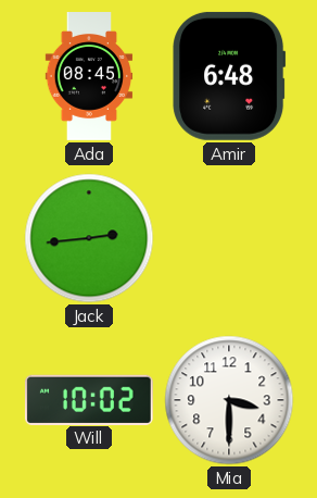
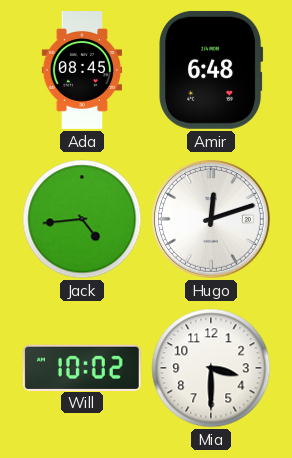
Jack: 2:44 -> 4:44
Hugo: none -> 12:12
